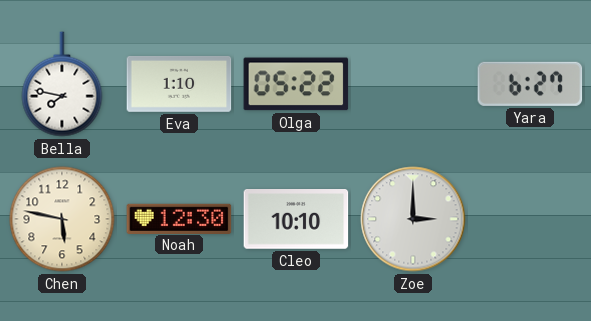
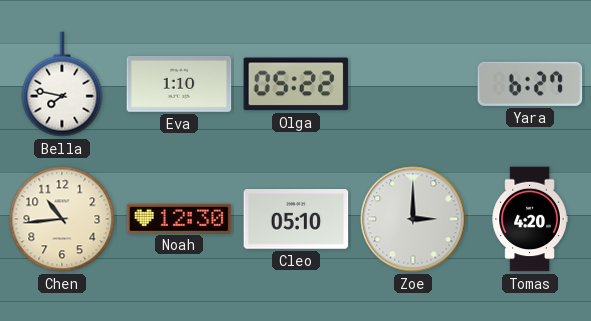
Chen: 5:47 -> 10:44
Cleo: 10:10 -> 05:10
Tomas: none -> 4:20
